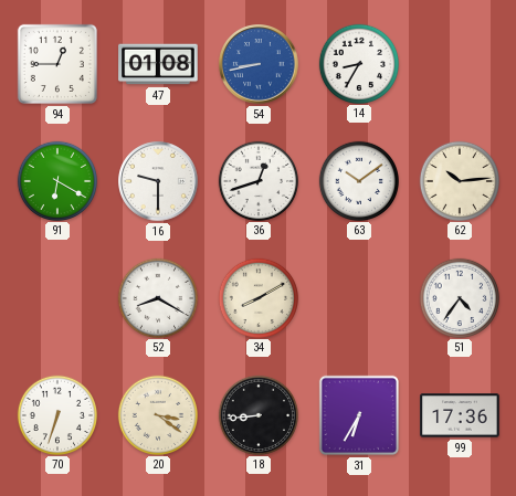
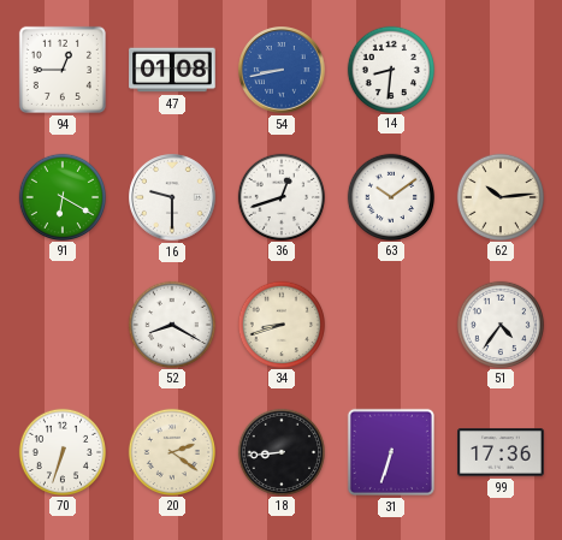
14: 8:35 -> 8:31
34: 8:10 -> 8:42
20: 3:21 -> 2:21
31: 6:35 -> 6:33
